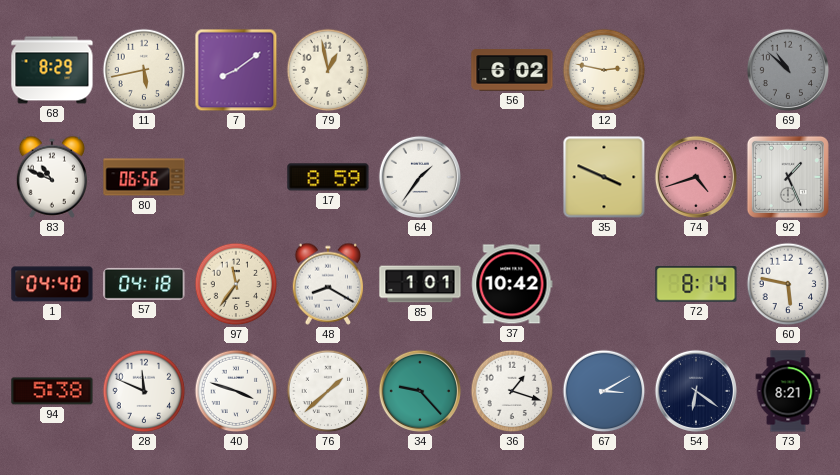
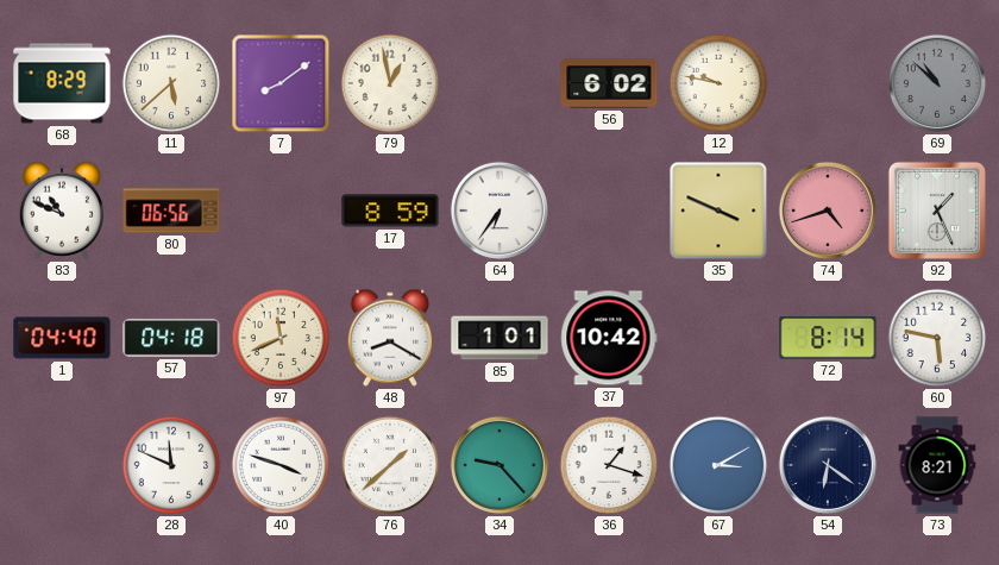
11: 5:43 -> 5:38
12: 2:47 -> 9:47
64: 1:36 -> 6:36
97: 11:36 -> 11:41
94: 5:38 -> none
